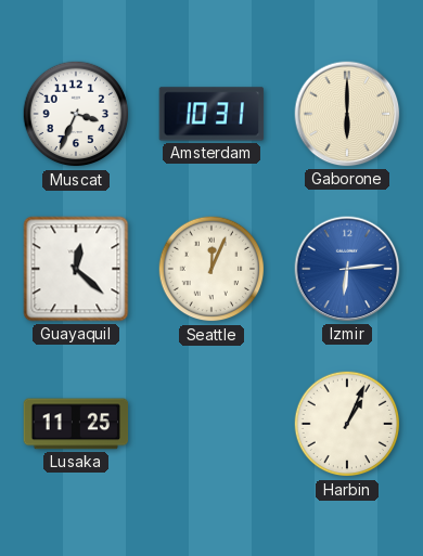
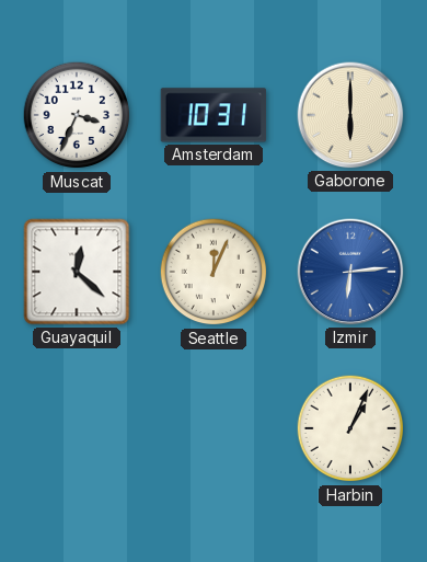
Lusaka: 11:25 -> none
